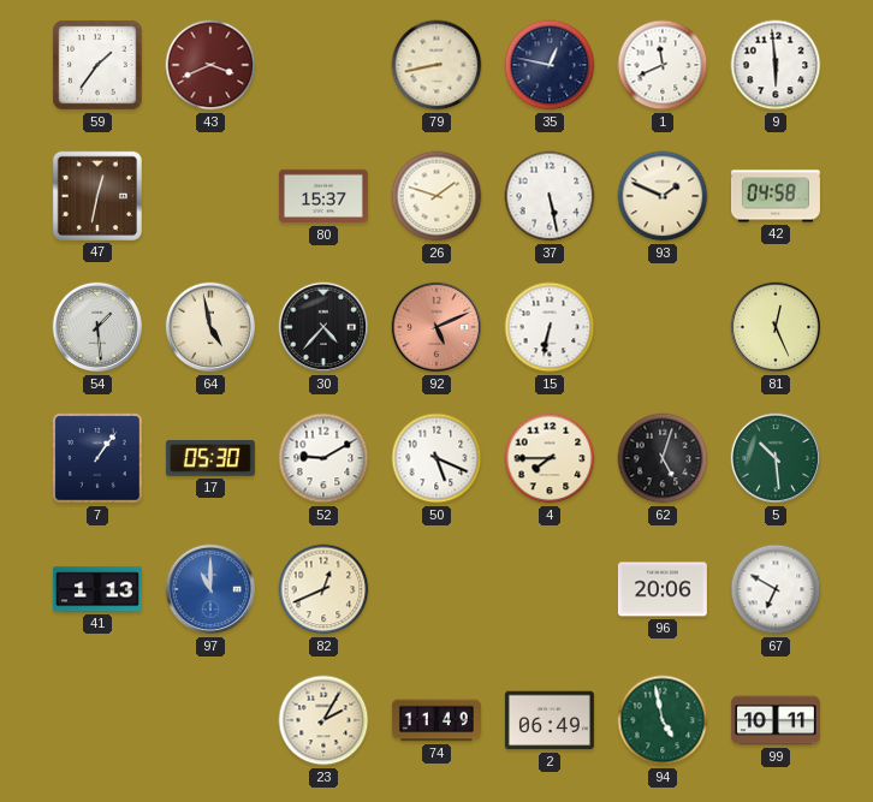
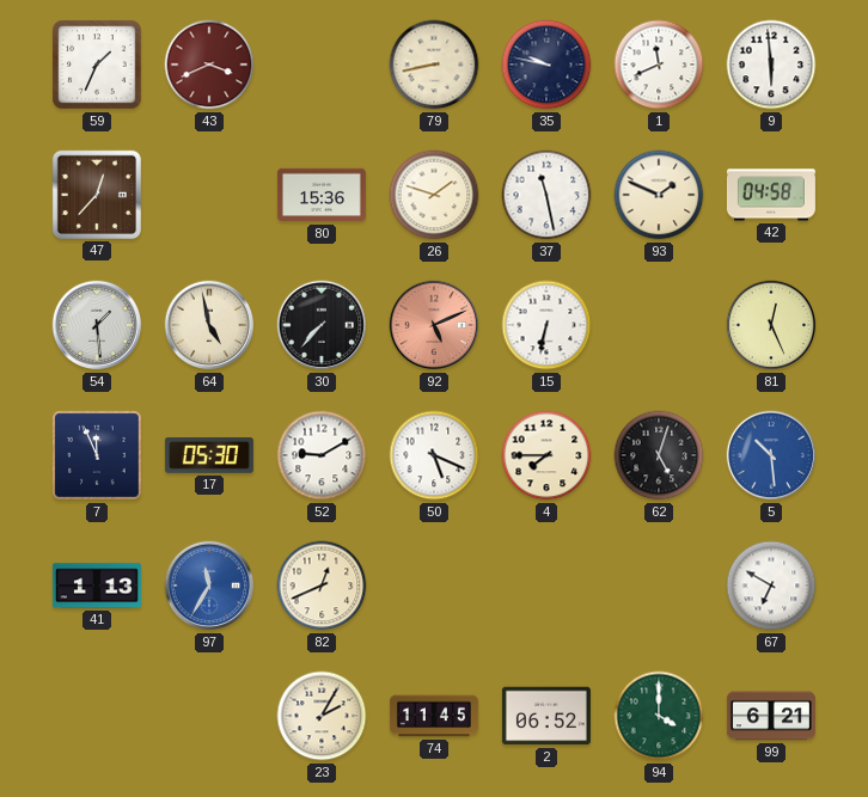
59: 1:36 -> 1:34
35: 12:47 -> 9:47
47: 12:32 -> 12:37
80: 15:37 -> 15:36
37: 5:28 -> 11:28
30: 4:37 -> 7:37
7: 1:06 -> 11:56
5 dial: green -> blue
97: 11:00 -> 11:35
96: 20:06 -> none
74: 11:49 -> 11:45
2: 06:49 -> 06:52
94: 4:58 -> 4:00
99: 10:11 -> 6:21
